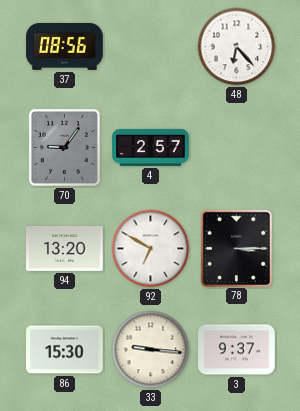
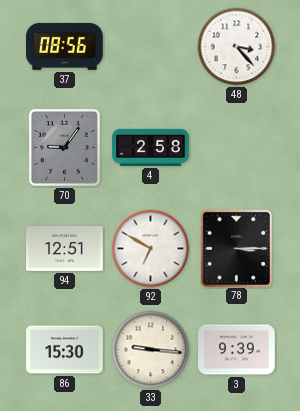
48: 6:23 -> 3:23
4: 2:57 -> 2:58
94: 13:20 -> 12:51
3: 9:37 -> 9:39
